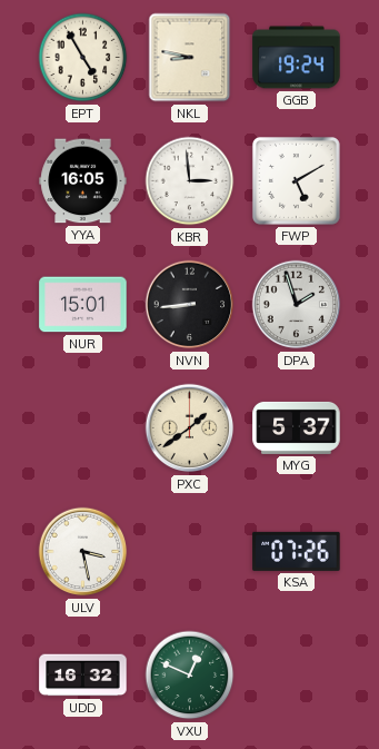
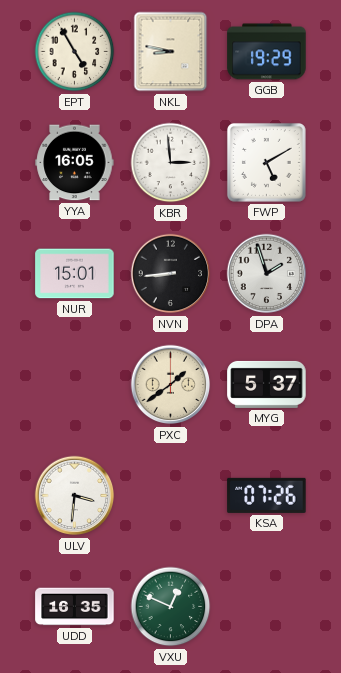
GGB: 19:24 -> 19:29
ULV: 3:28 -> 3:31
UDD: 16:32 -> 16:35
